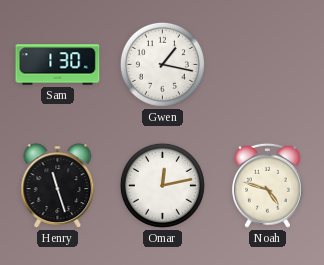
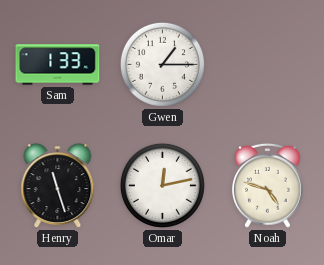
Sam: 1:30 -> 1:33
Gwen: 1:17 -> 1:15
